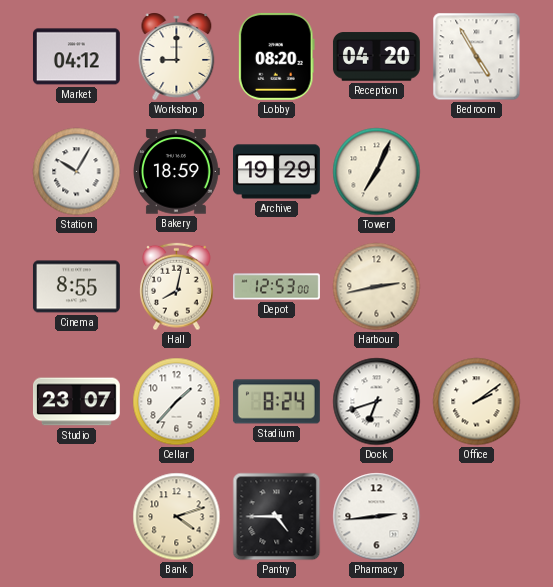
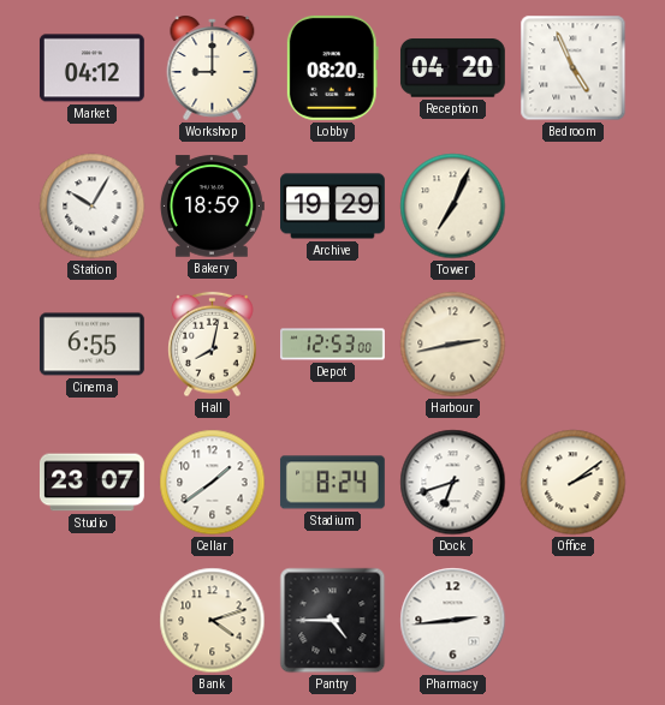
Bedroom: 4:55 -> 4:56
Cinema: 8:55 -> 6:55
Cellar: 1:37 -> 1:39
